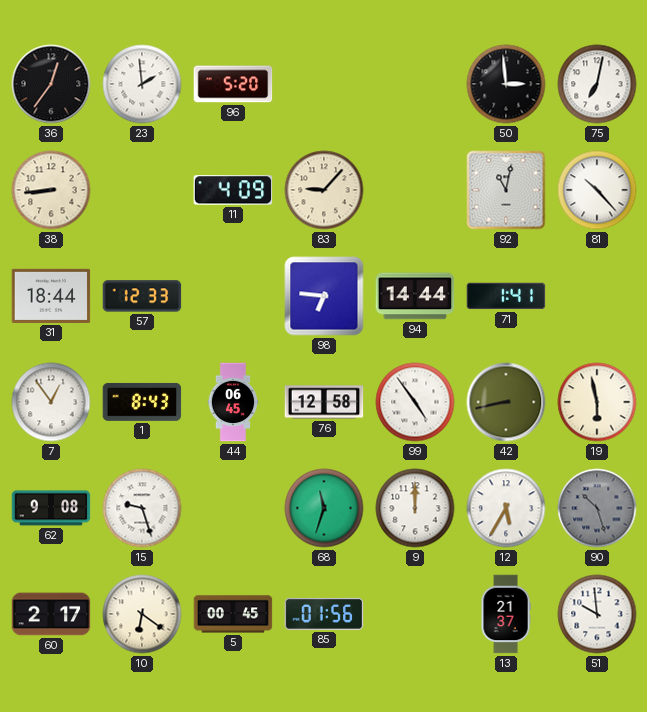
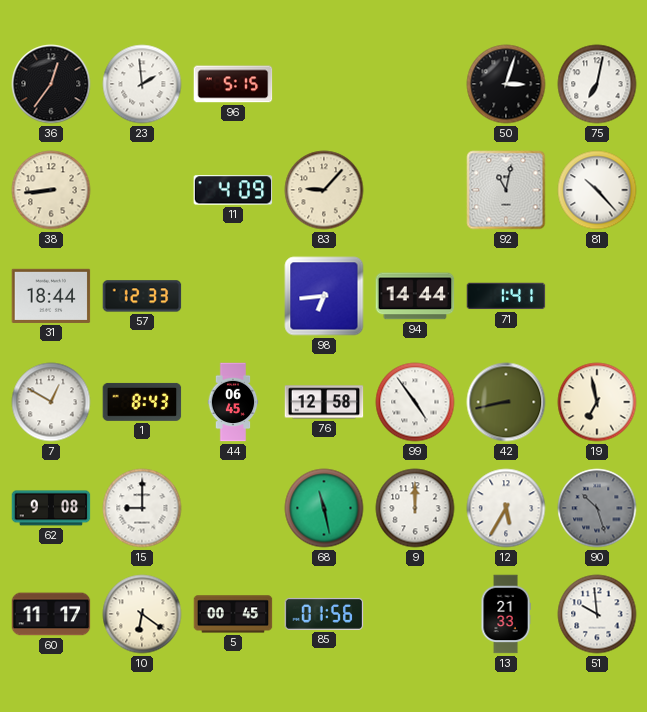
96: 5:20 -> 5:15
50: 2:59 -> 3:03
98: 6:46 -> 6:44
7: 12:54 -> 12:50
19: 5:58 -> 6:58
15: 9:27 -> 9:00
68: 11:33 -> 11:28
60: 2:17 -> 11:17
13: 21:37 -> 21:33
